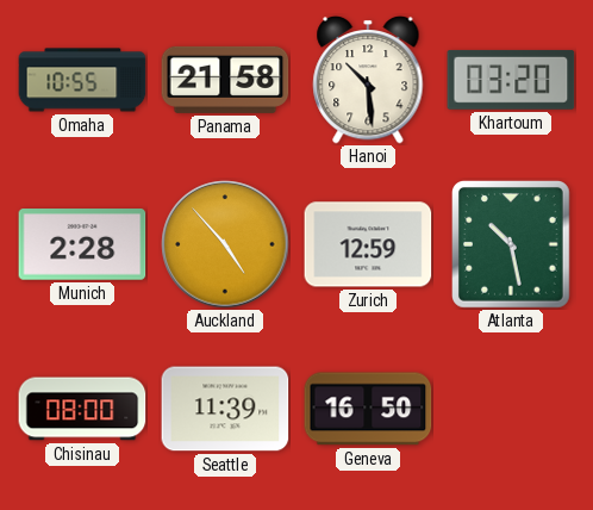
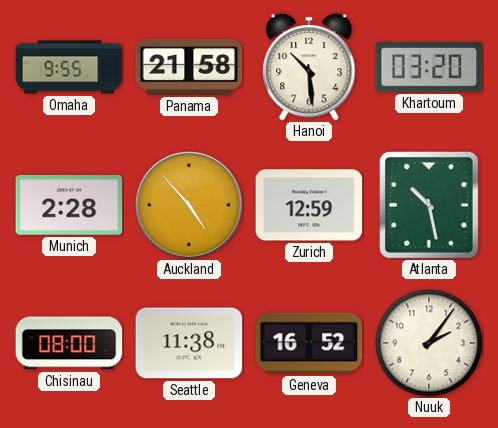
Omaha: 10:55 -> 9:55
Seattle: 11:39 -> 11:38
Geneva: 16:50 -> 16:52
Nuuk: none -> 2:06
